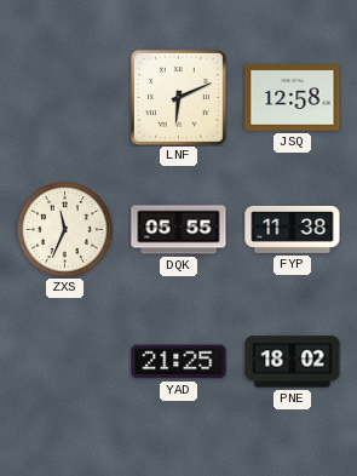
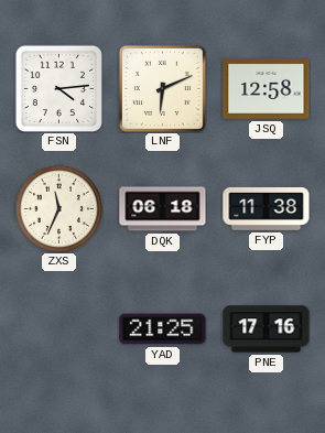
FSN: none -> 4:14
DQK: 05:55 -> 06:18
PNE: 18:02 -> 17:16
